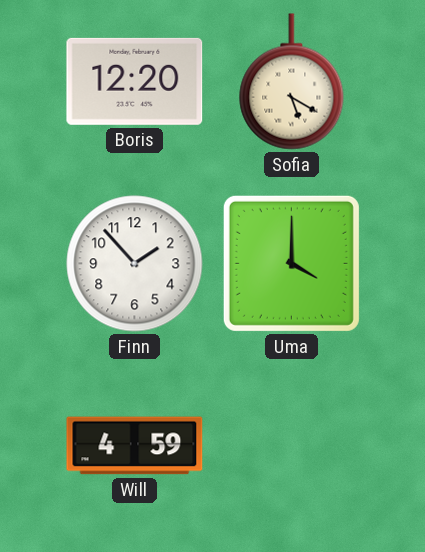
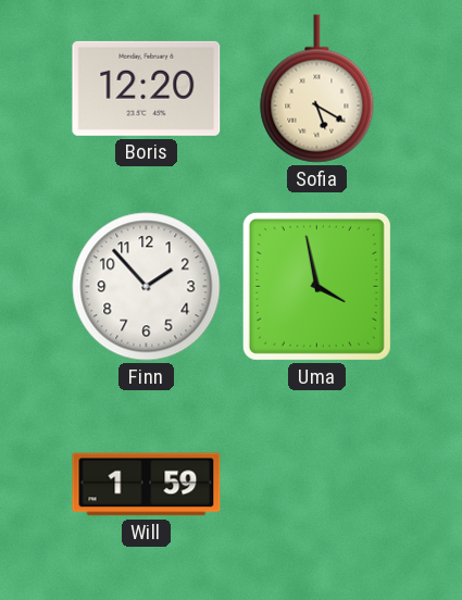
Uma: 4:00 -> 3:58
Will: 4:59 -> 1:59
